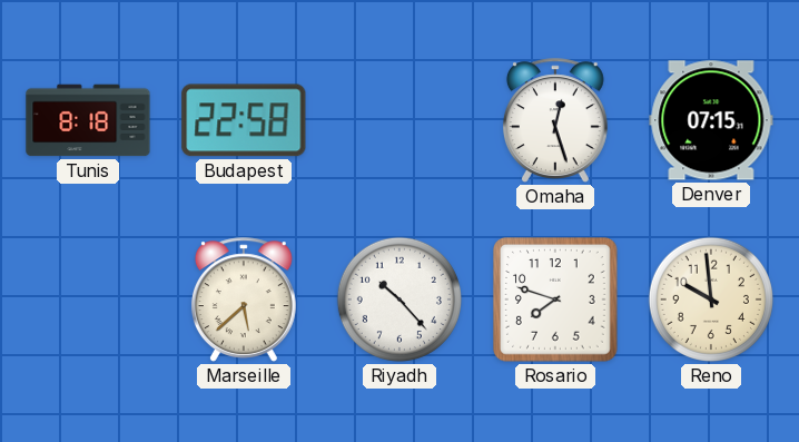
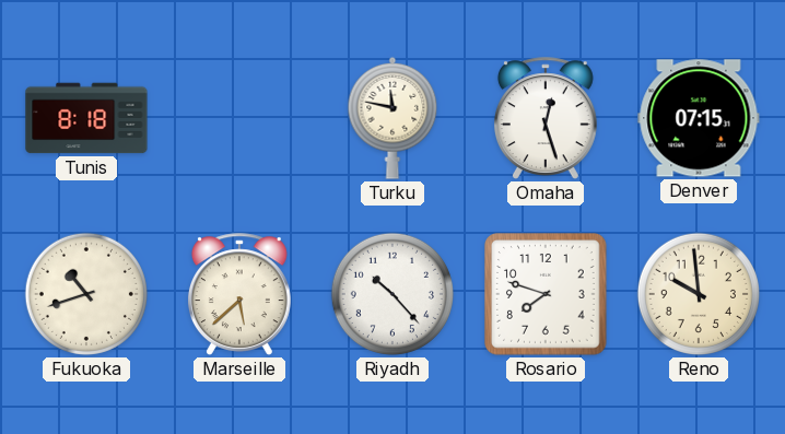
Budapest: 22:58 -> none
Turku: none -> 11:47
Fukuoka: none -> 10:42
